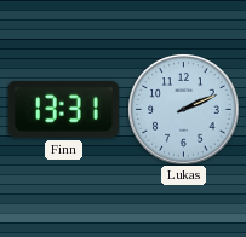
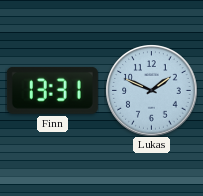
Lukas: 2:11 -> 1:49
